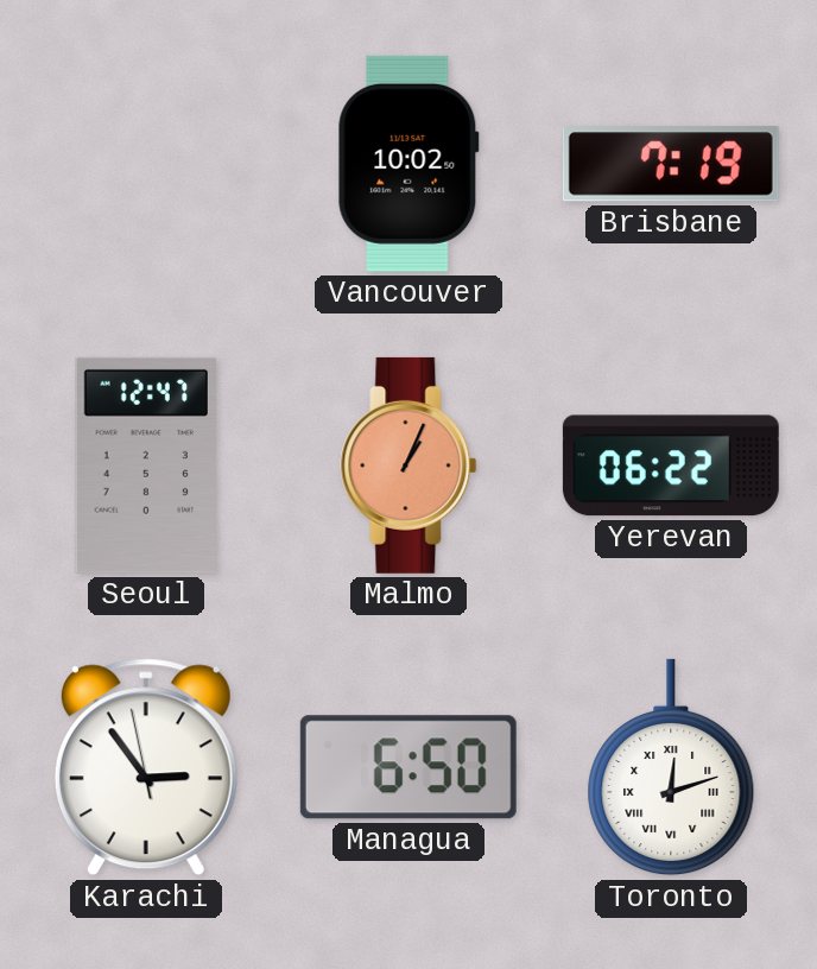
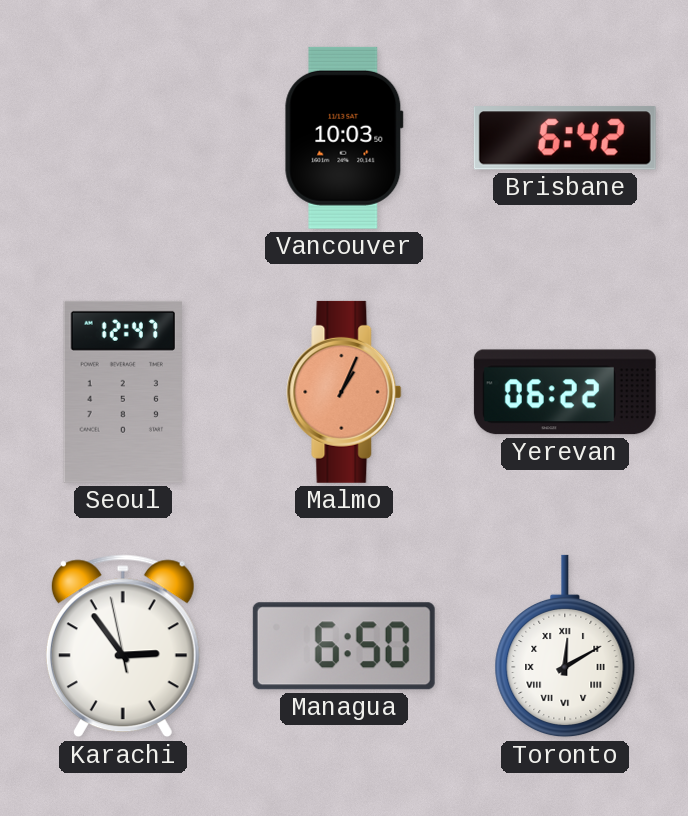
Vancouver: 10:02 -> 10:03
Brisbane: 7:19 -> 6:42
Toronto: 12:12 -> 12:10
